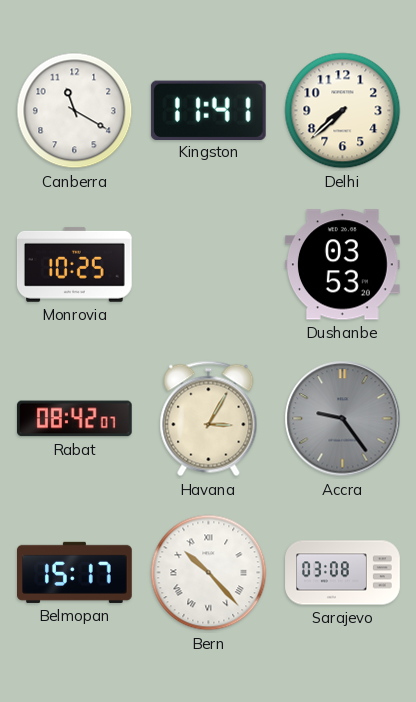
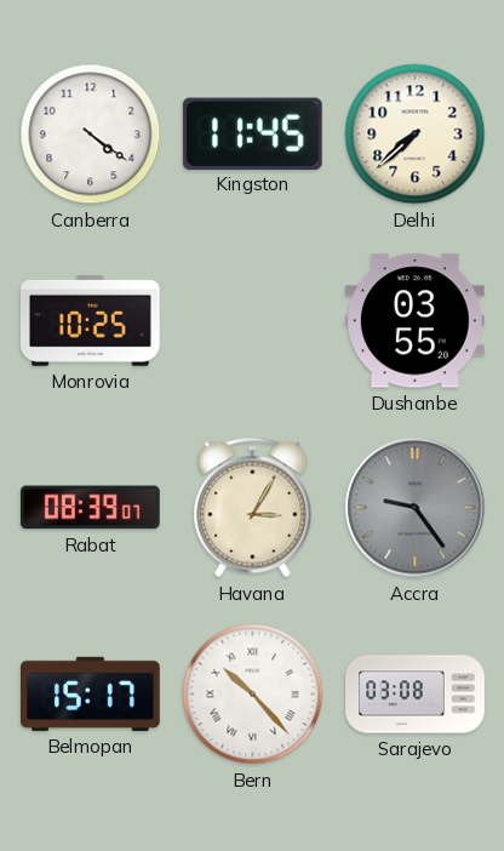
Canberra: 11:20 -> 4:21
Kingston: 11:41 -> 11:45
Dushanbe: 03:53 -> 03:55
Rabat: 08:42 -> 08:39
